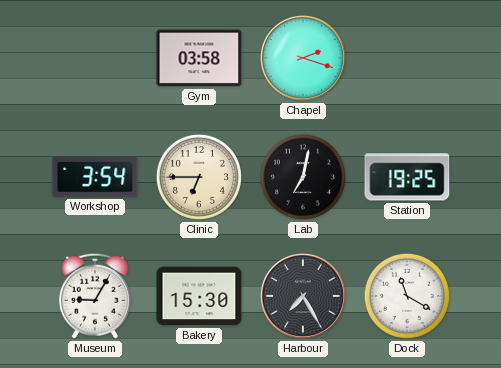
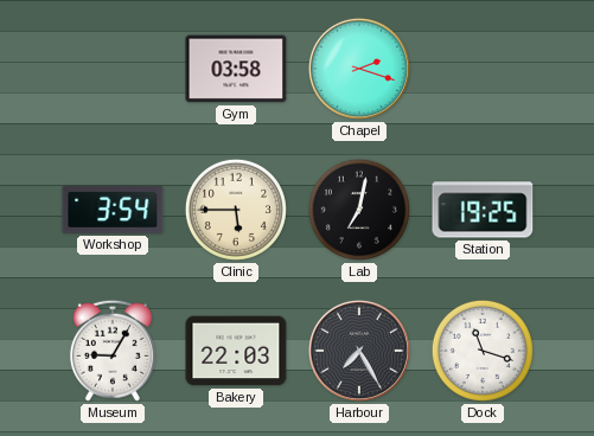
Clinic: 6:45 -> 5:45
Bakery: 15:30 -> 22:03
Dock: 11:20 -> 11:18
